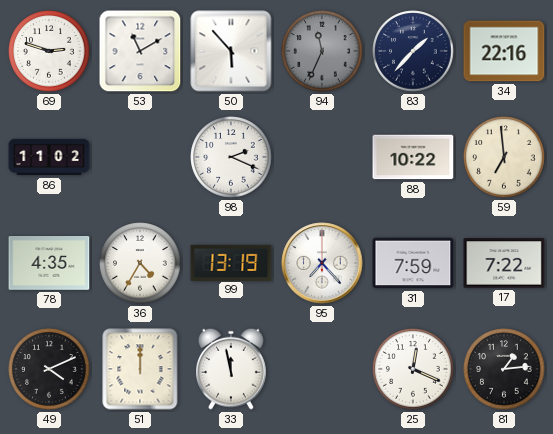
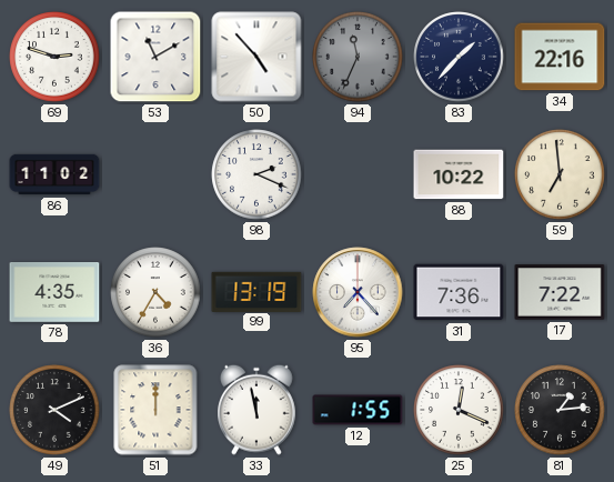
50: 5:53 -> 4:53
31: 7:59 -> 7:36
12: none -> 1:55
